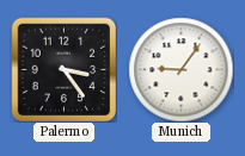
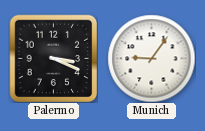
Palermo: 3:24 -> 3:19
